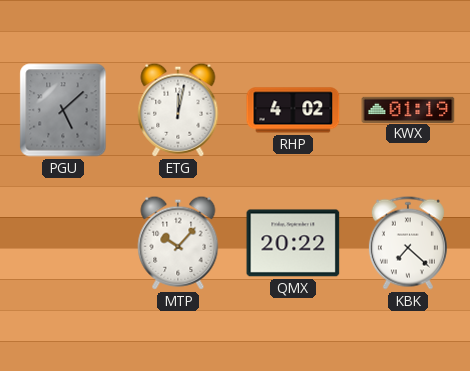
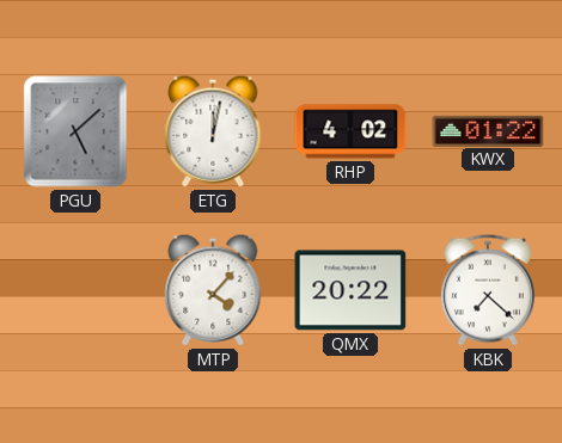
KWX: 01:19 -> 01:22
MTP: 10:07 -> 4:07
